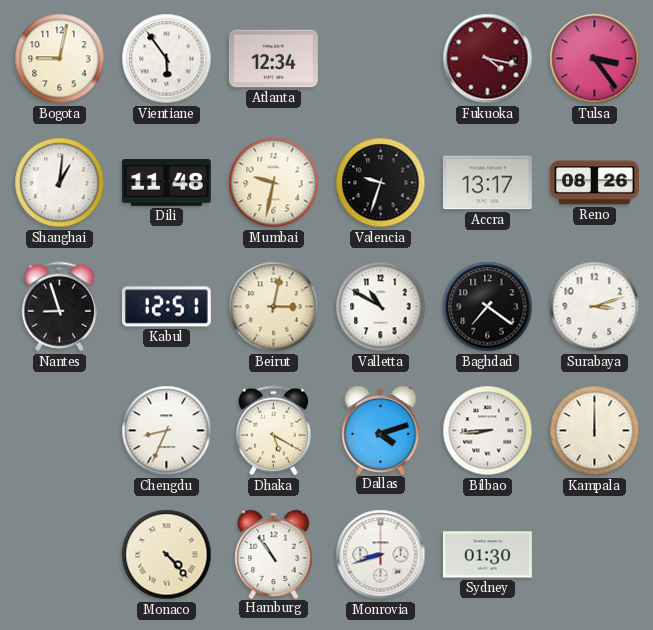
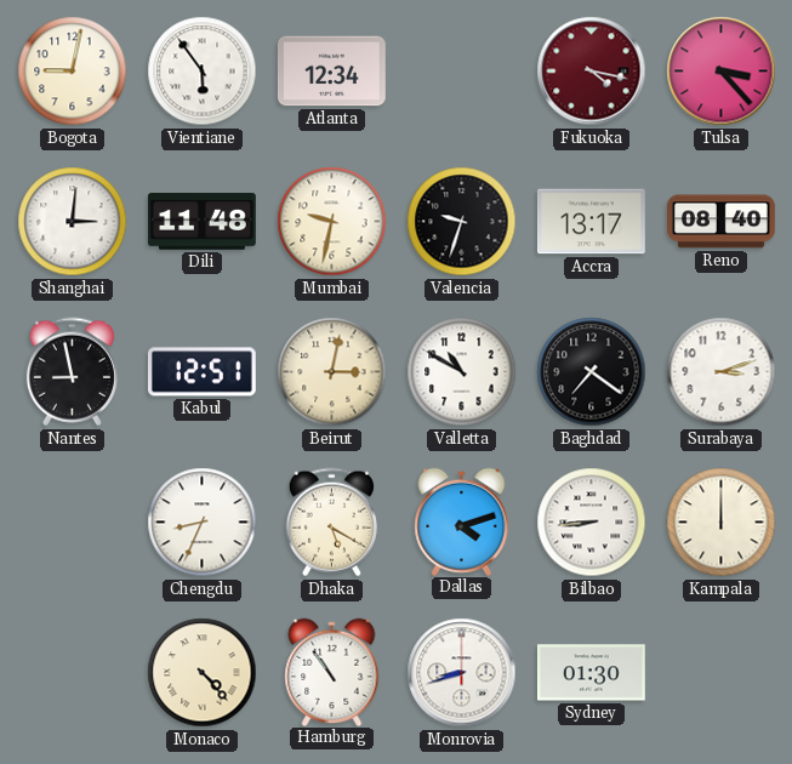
Tulsa: 3:24 -> 3:23
Shanghai: 1:01 -> 3:01
Reno: 08:26 -> 08:40
Nantes: 8:57 -> 8:58
